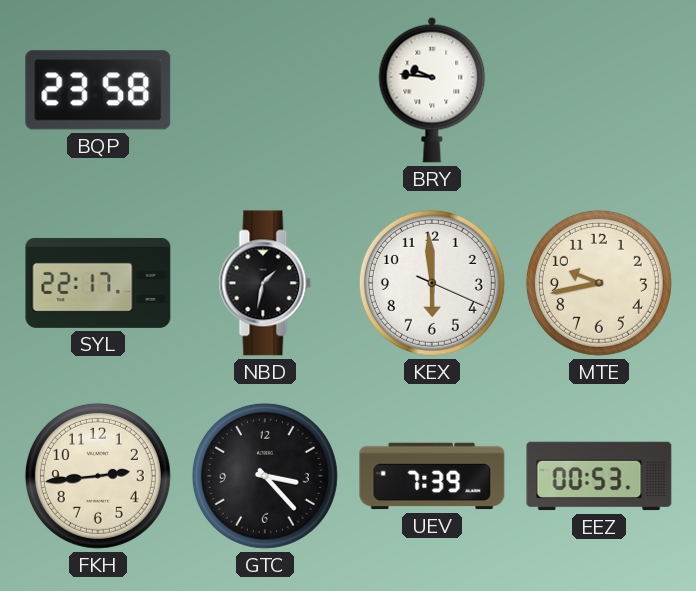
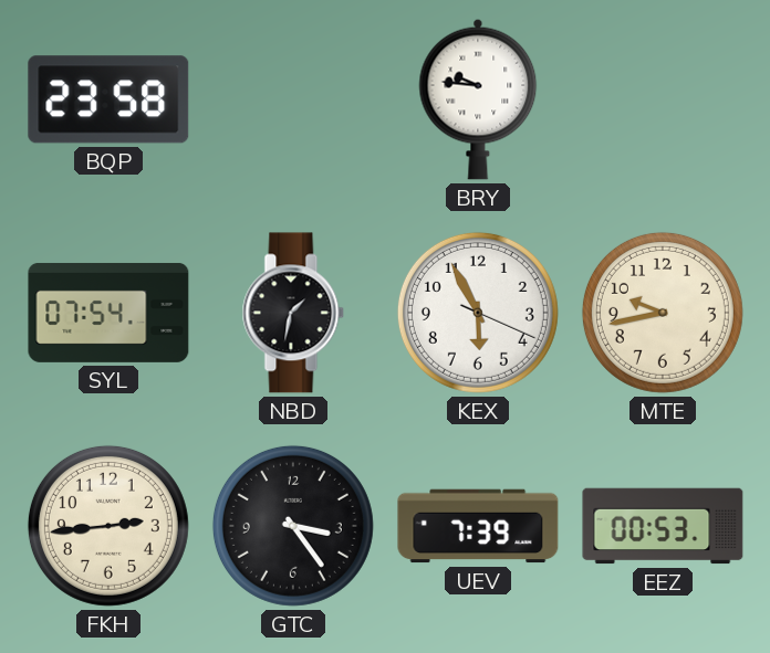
SYL: 22:17 -> 07:54
KEX: 5:59 -> 5:55
GTC: 3:23 -> 3:24
